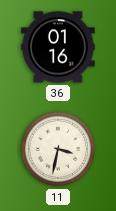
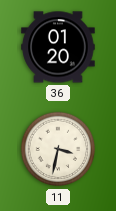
36: 01:16 -> 01:20
